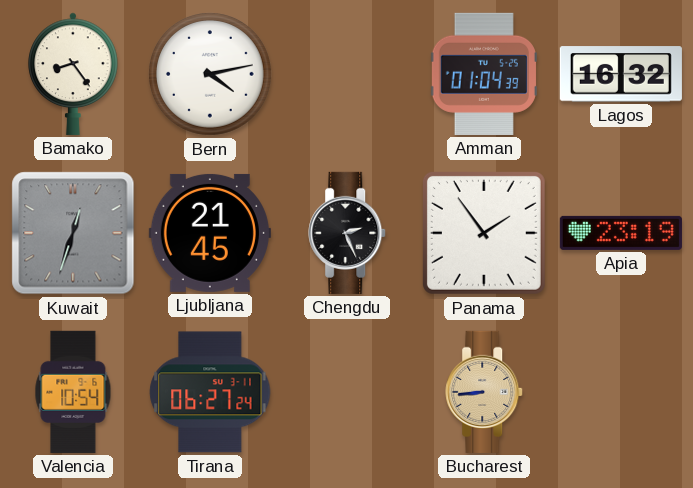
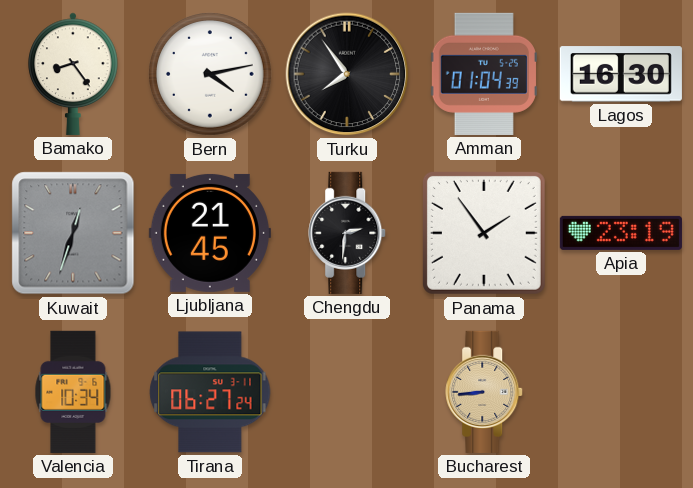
Turku: none -> 7:54
Lagos: 16:32 -> 16:30
Chengdu: 2:26 -> 2:31
Valencia: 10:54 -> 10:34
